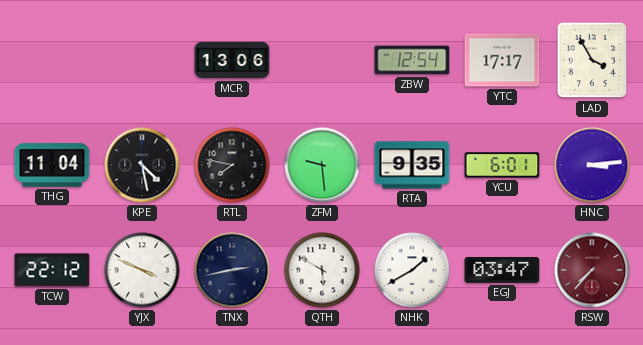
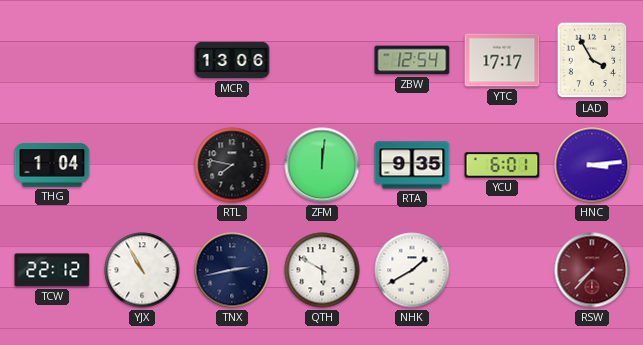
THG: 11:04 -> 1:04
KPE: 4:28 -> none
ZFM: 9:29 -> 12:01
YJX: 3:49 -> 10:55
EGJ: 03:47 -> none
